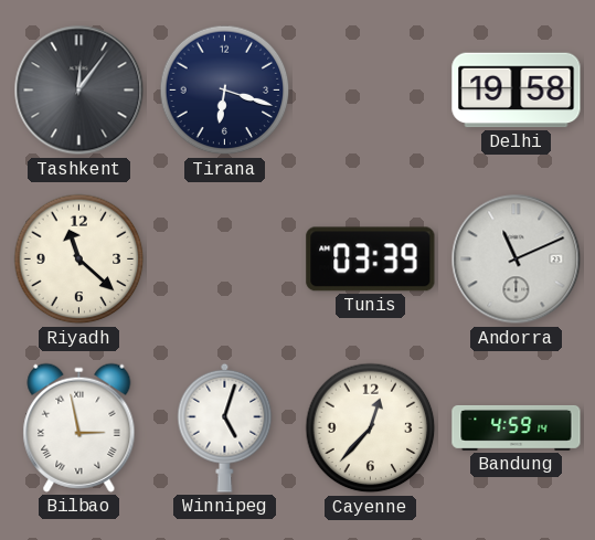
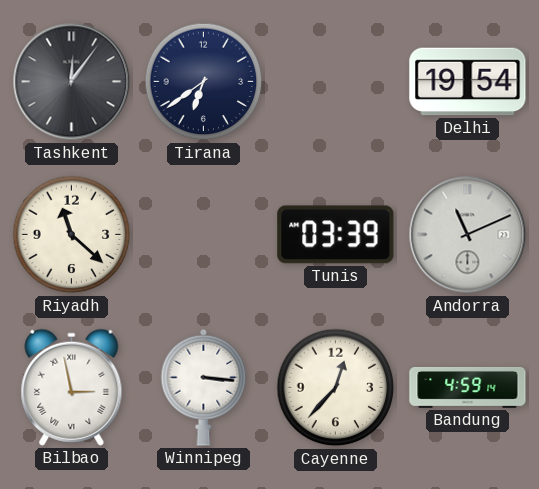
Tirana: 6:18 -> 6:39
Delhi: 19:58 -> 19:54
Winnipeg: 5:03 -> 3:16
